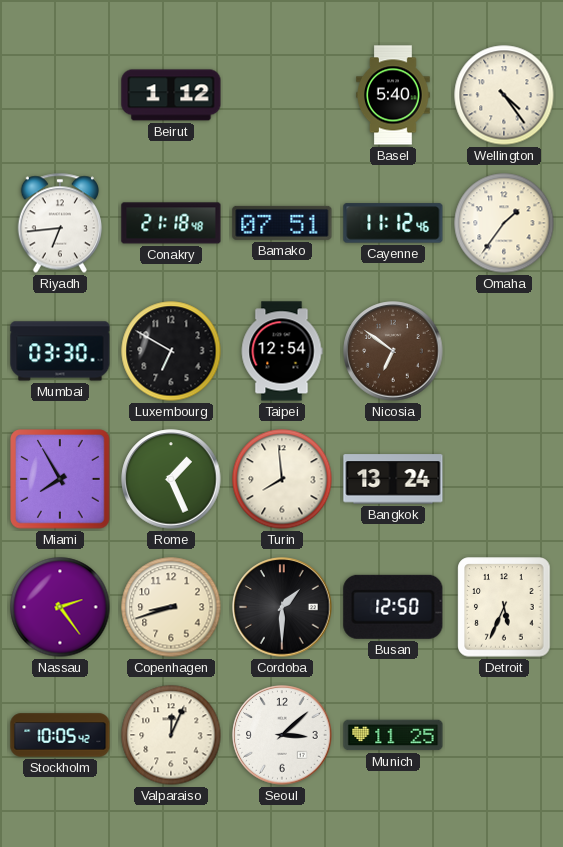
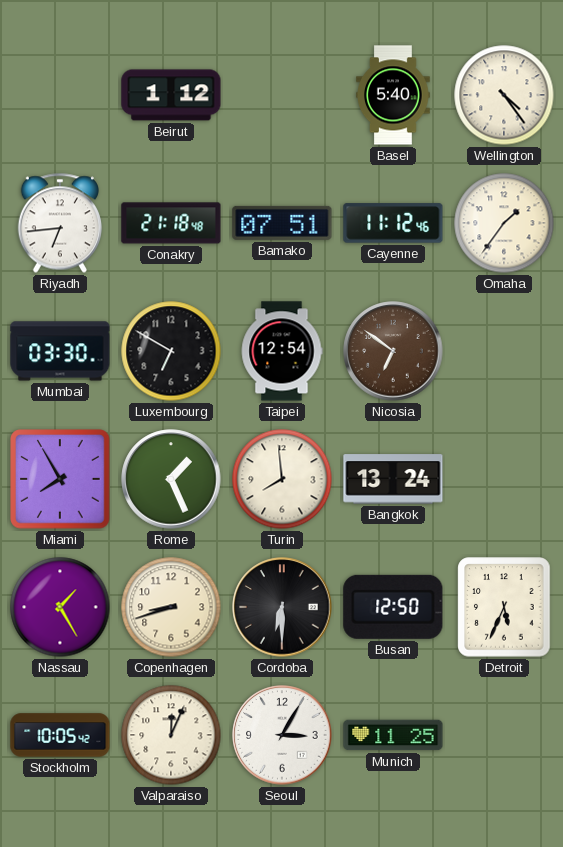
Nassau: 2:24 -> 1:25
Cordoba: 1:30 -> 6:30
Seoul: 3:08 -> 3:05
